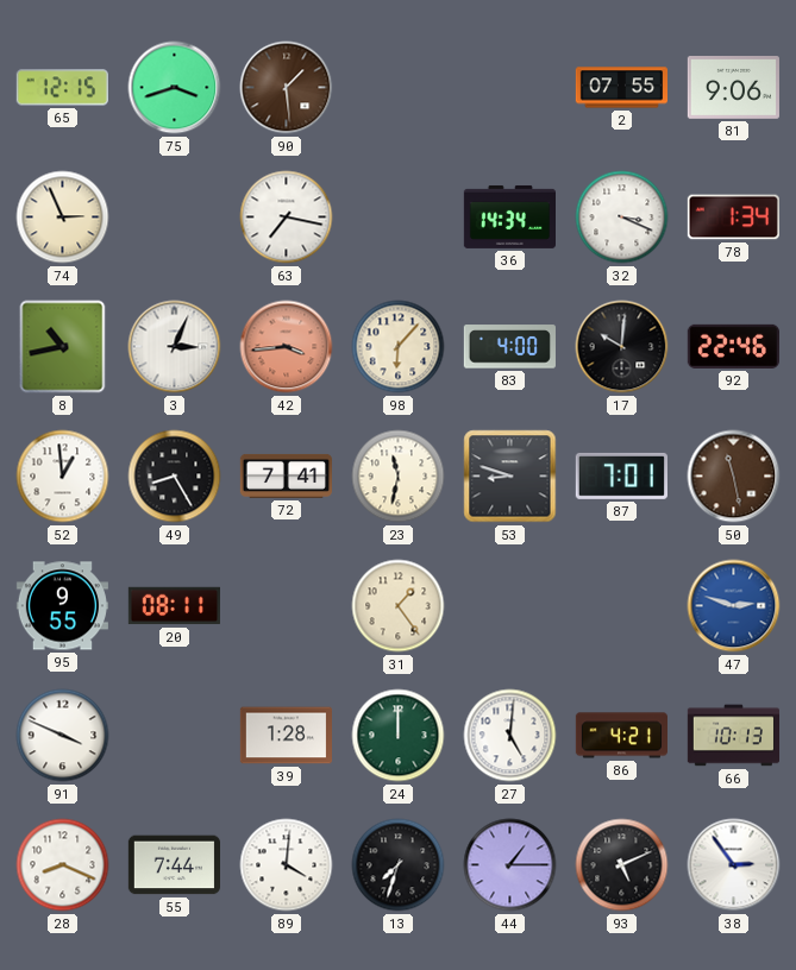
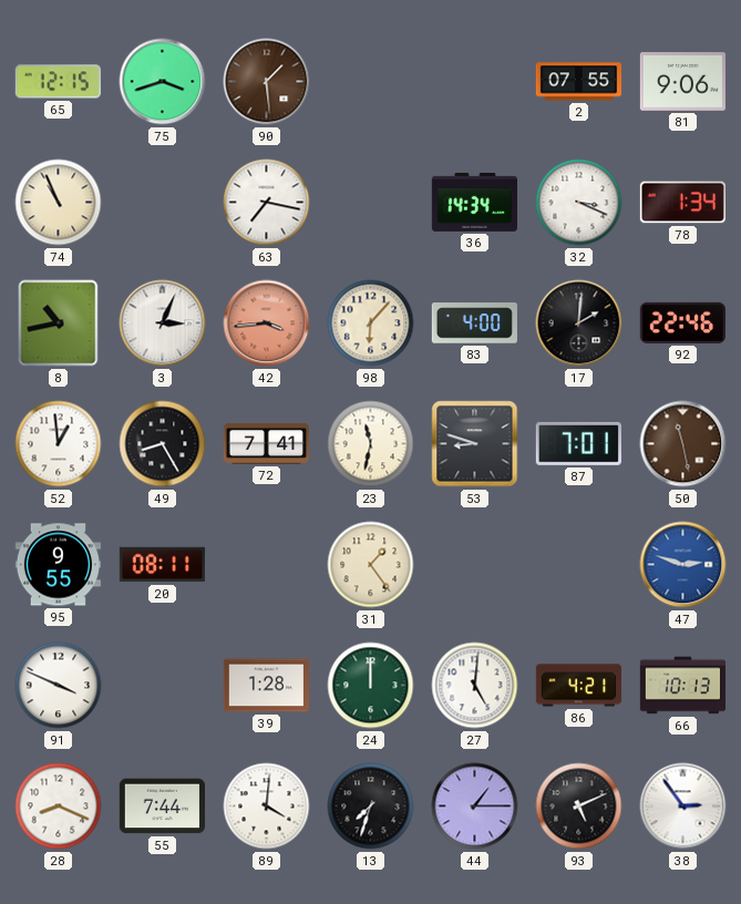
74: 2:56 -> 10:56
17: 10:01 -> 2:01
